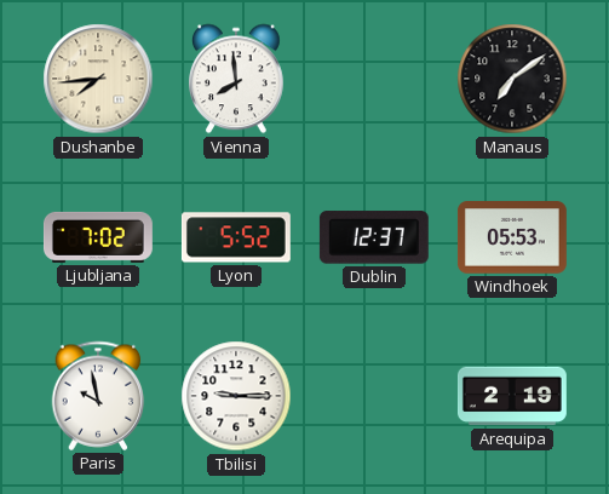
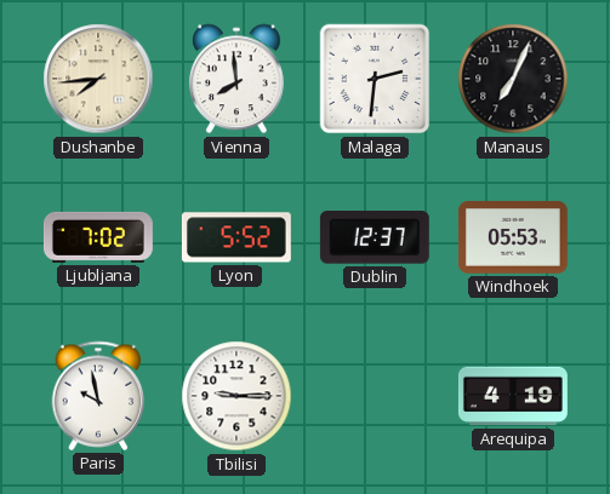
Malaga: none -> 2:31
Manaus: 7:09 -> 7:04
Arequipa: 2:19 -> 4:19
